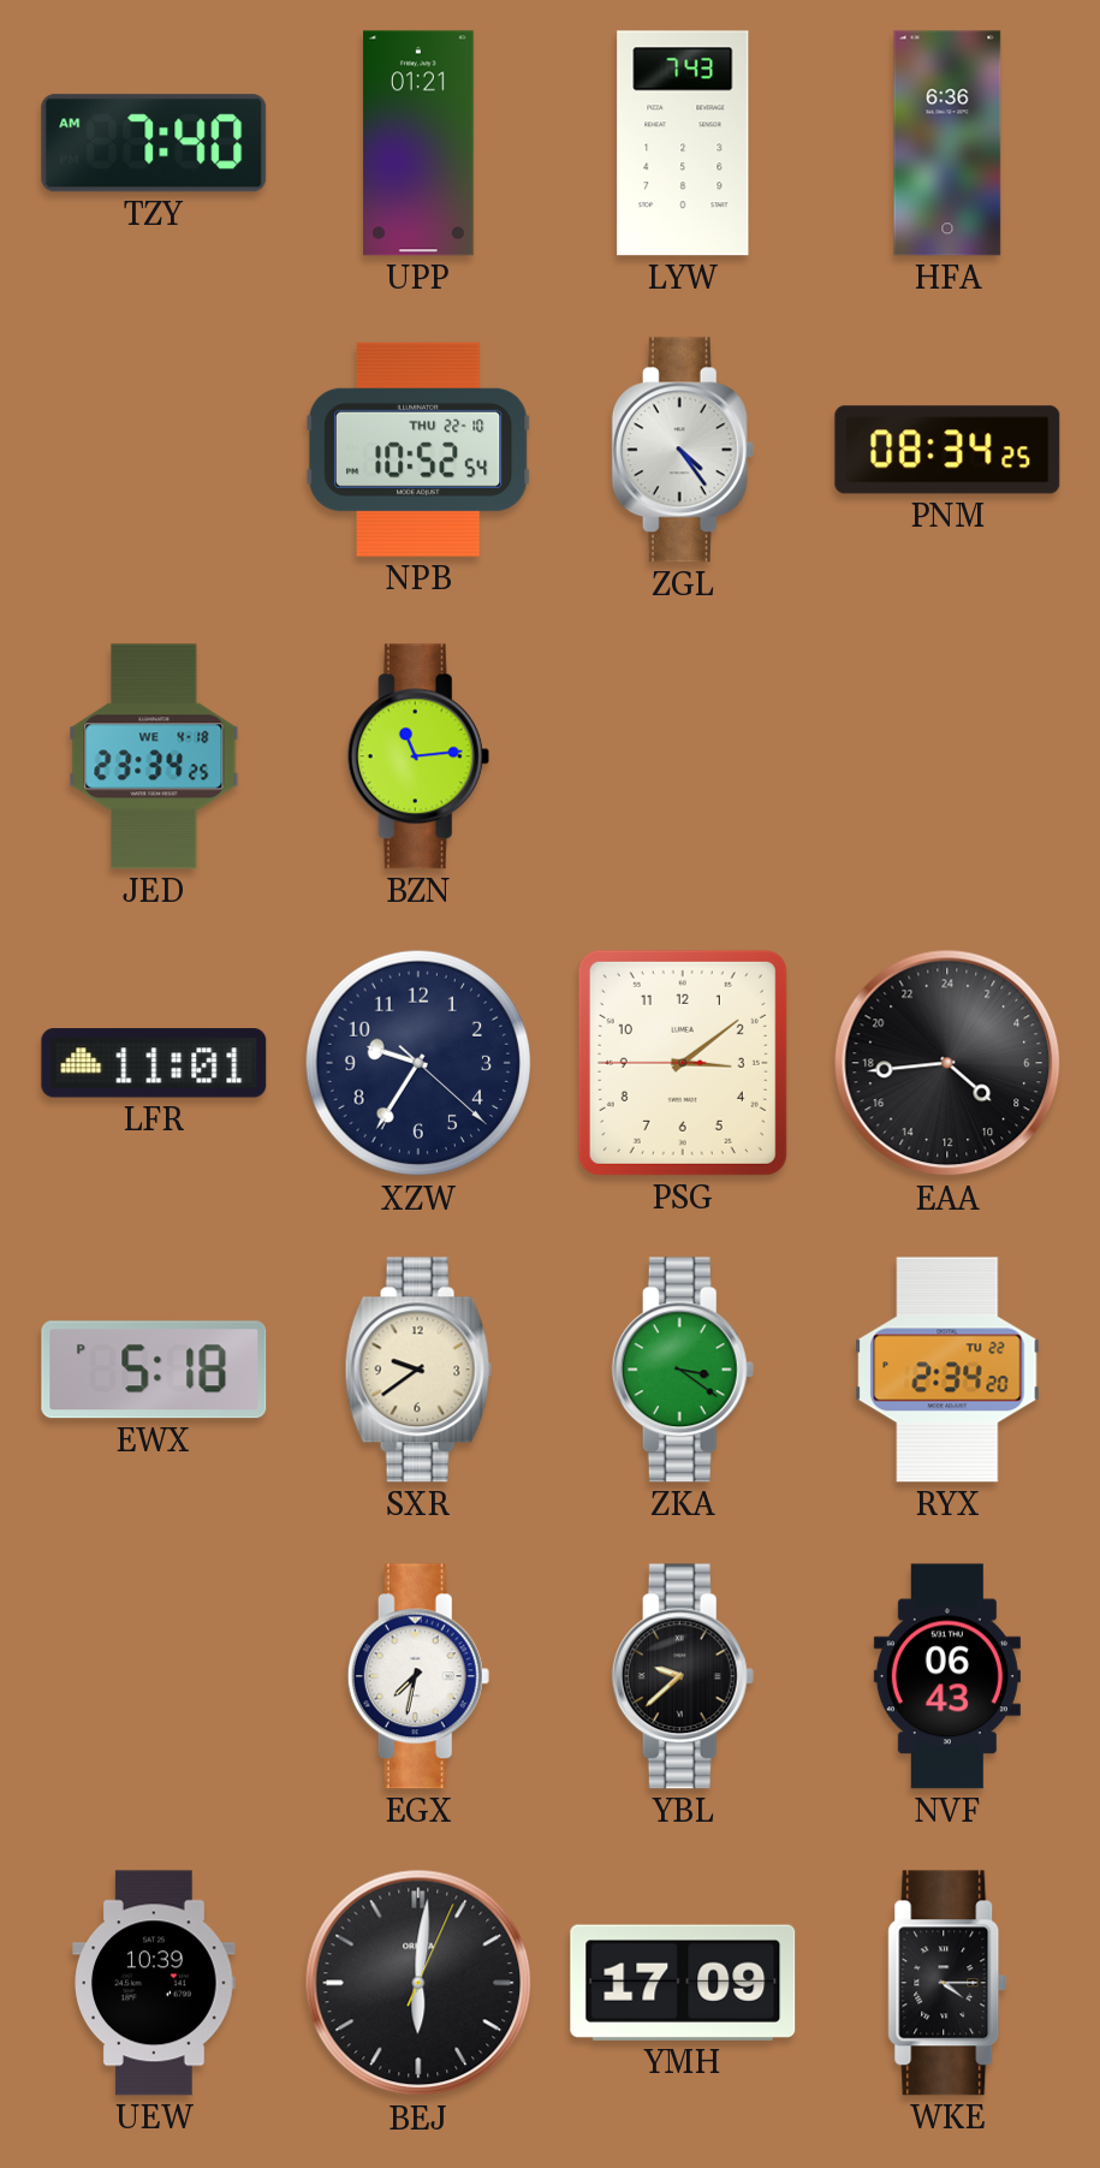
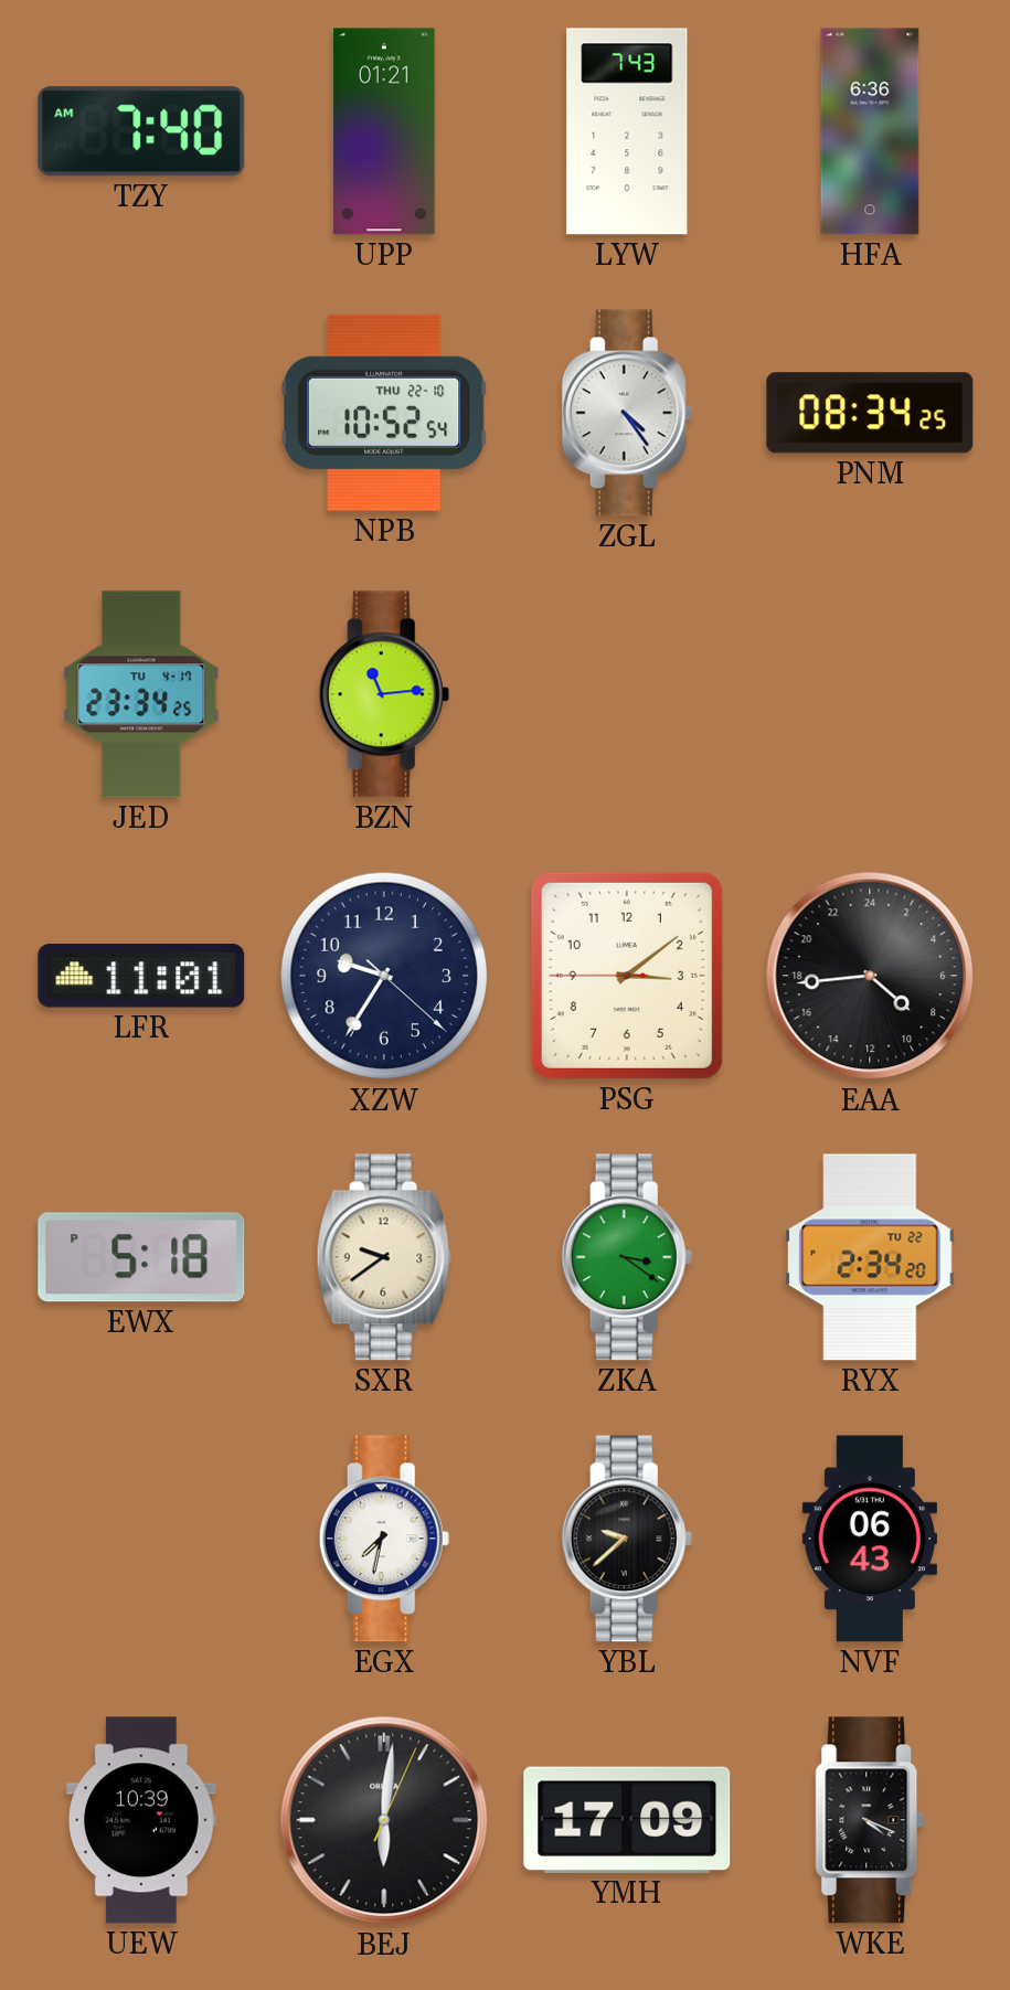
JED date: WE 4-18 -> TU 4-17
WKE: 4:15 -> 4:19
